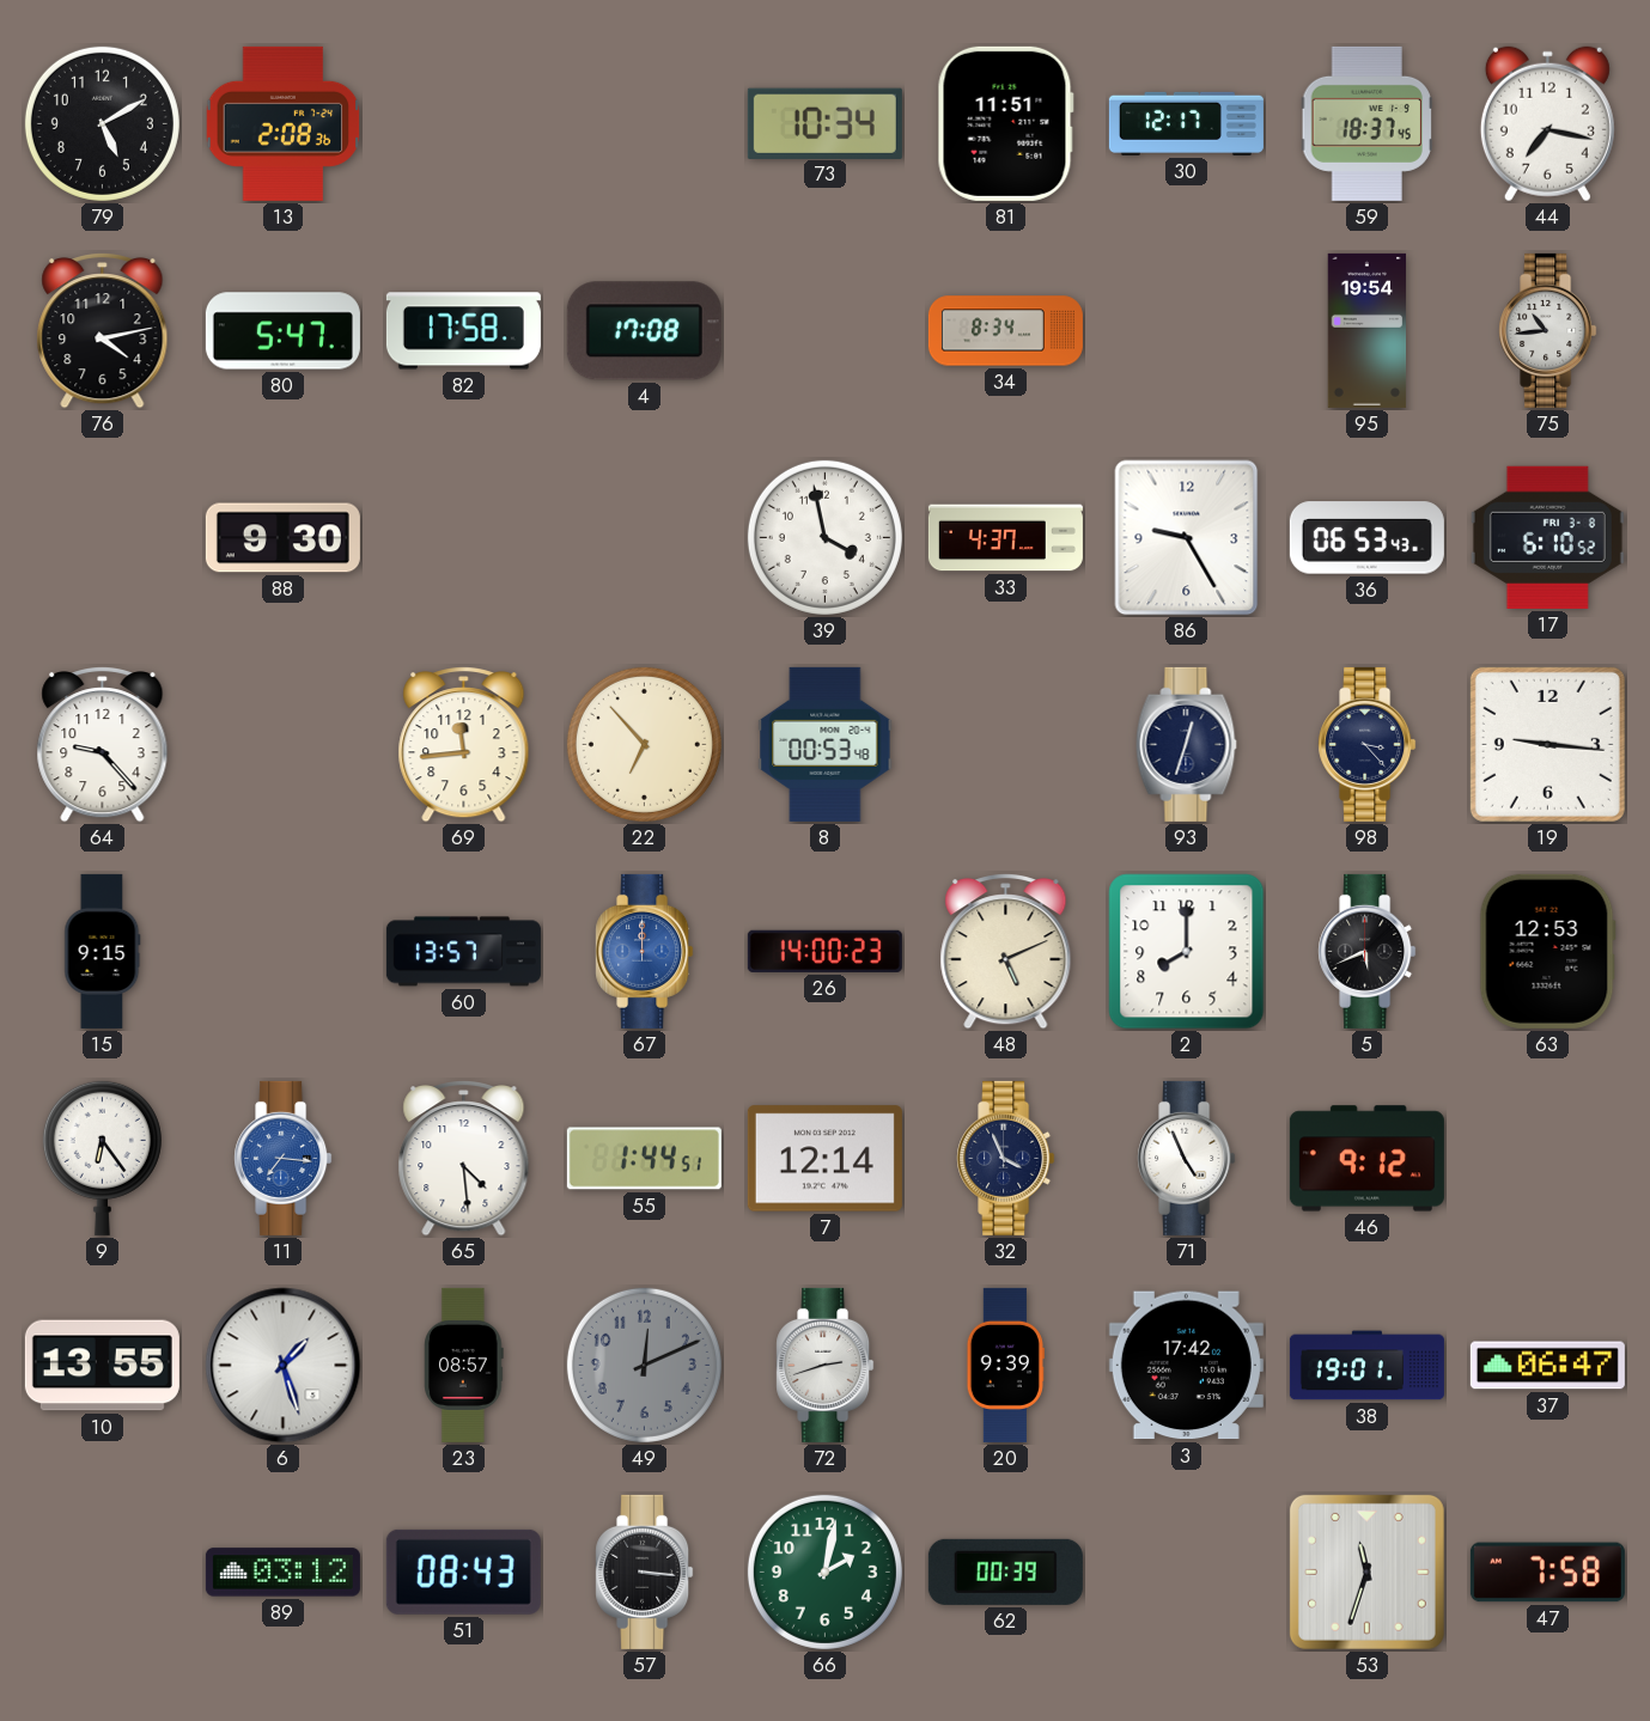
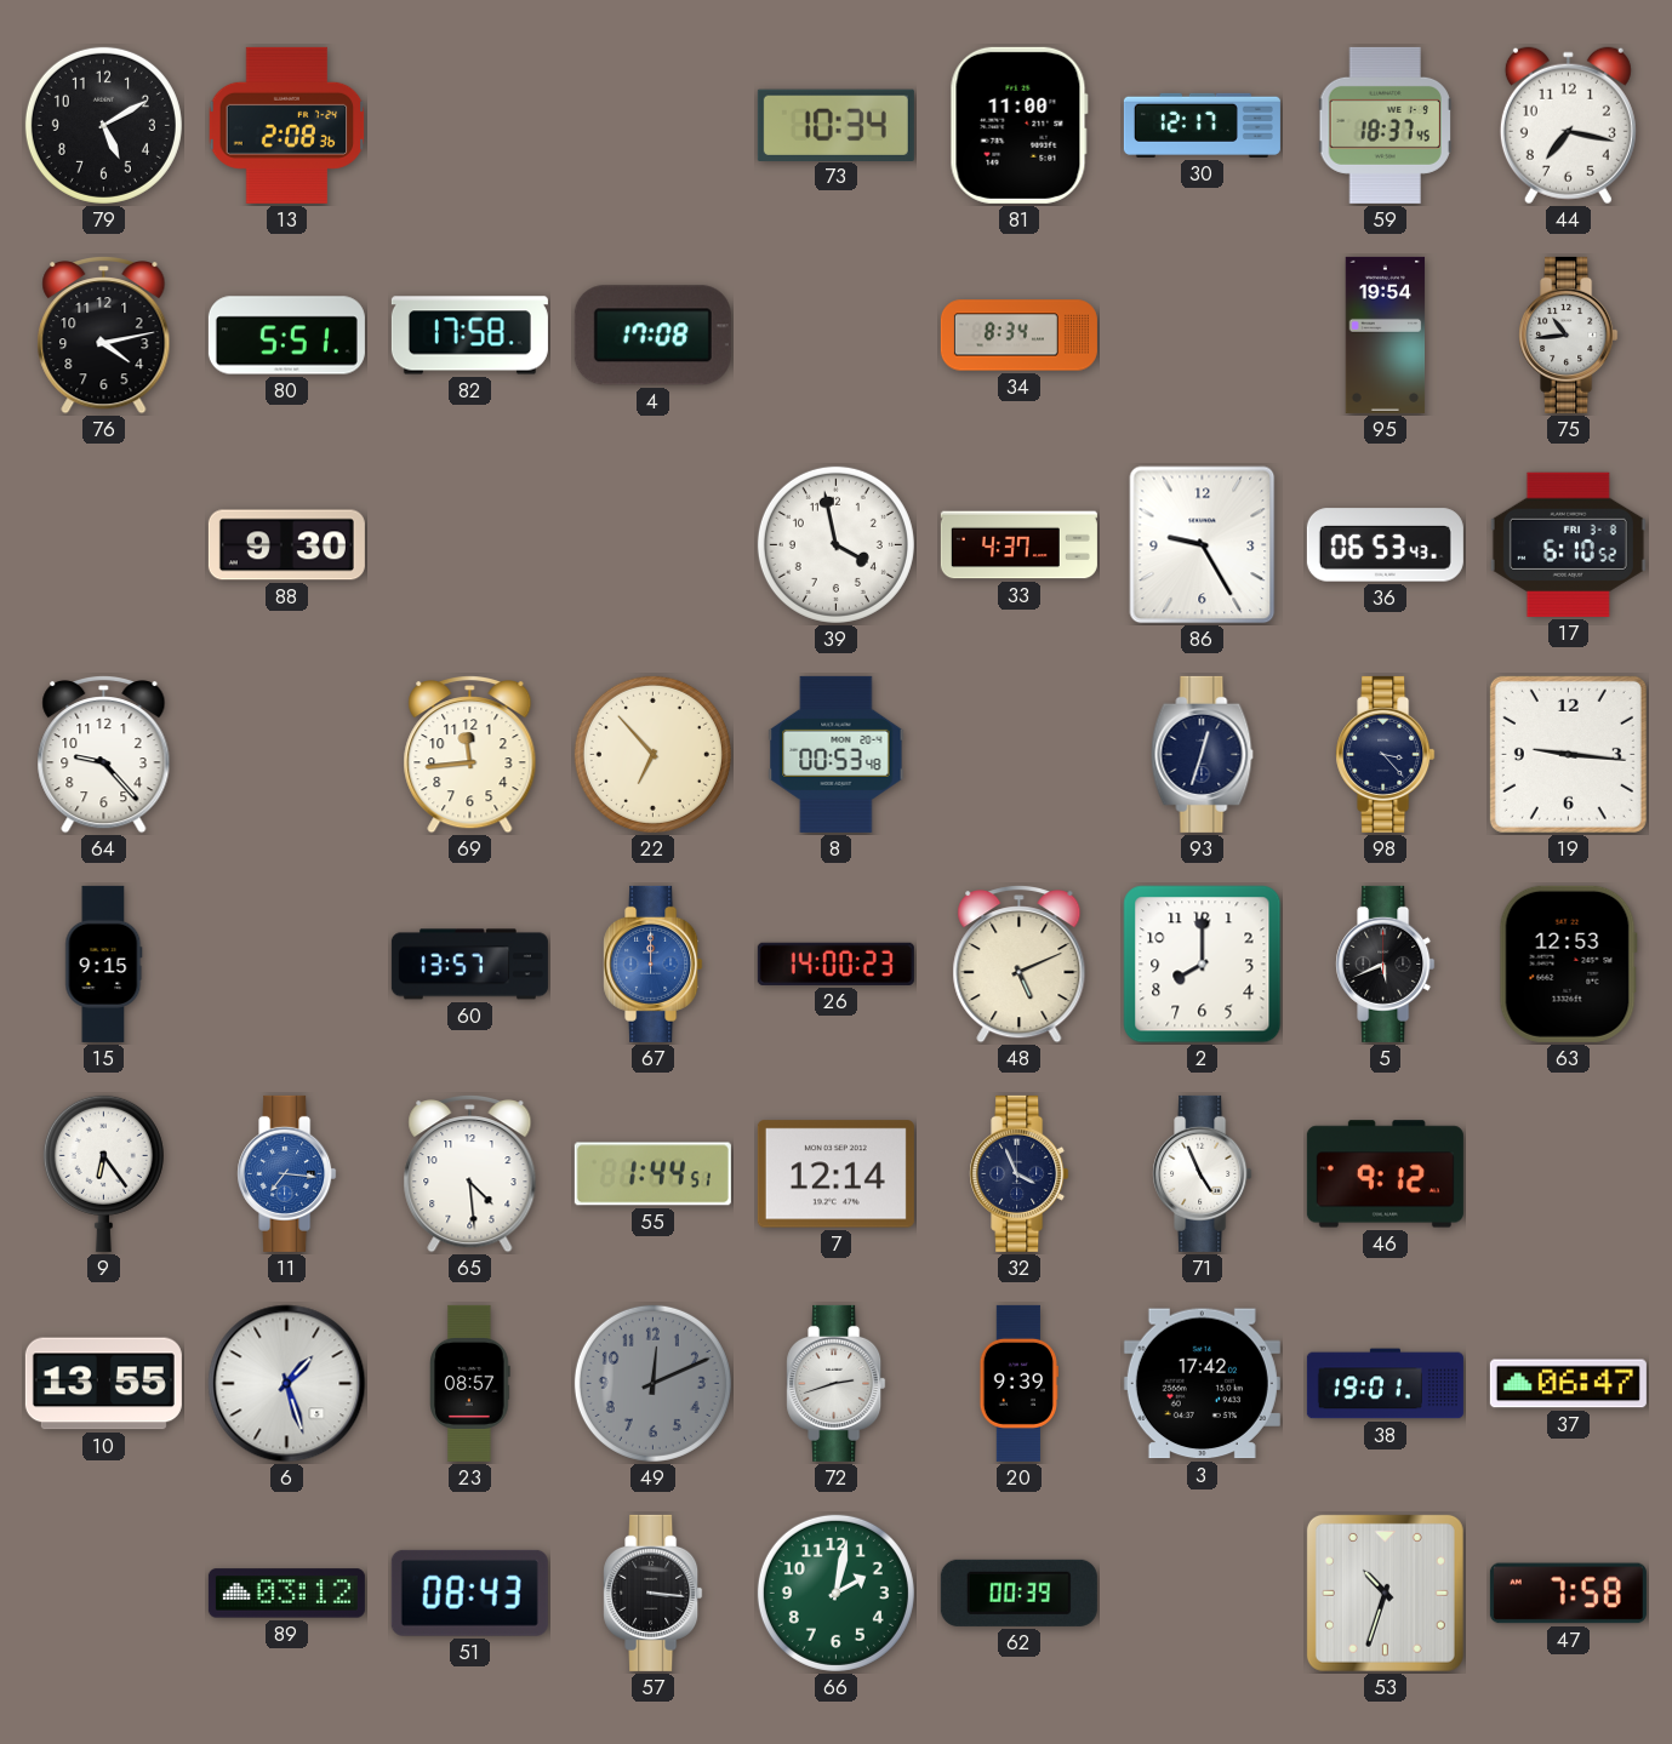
81: 11:51 -> 11:00
80: 5:47 -> 5:51
53: 11:33 -> 10:33
